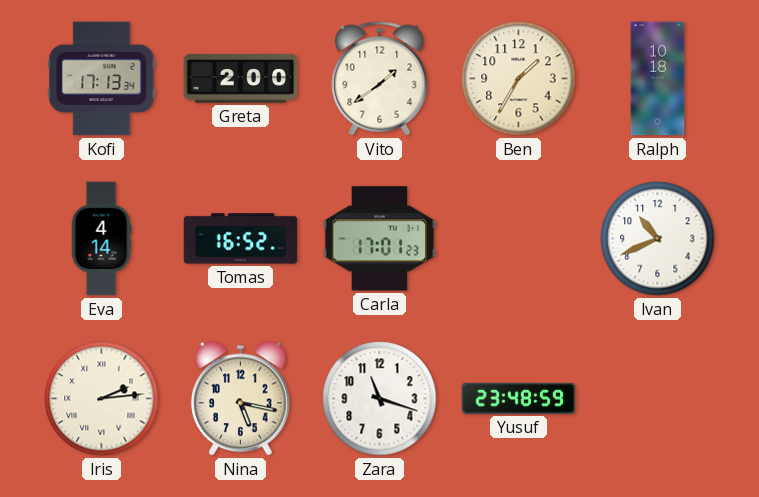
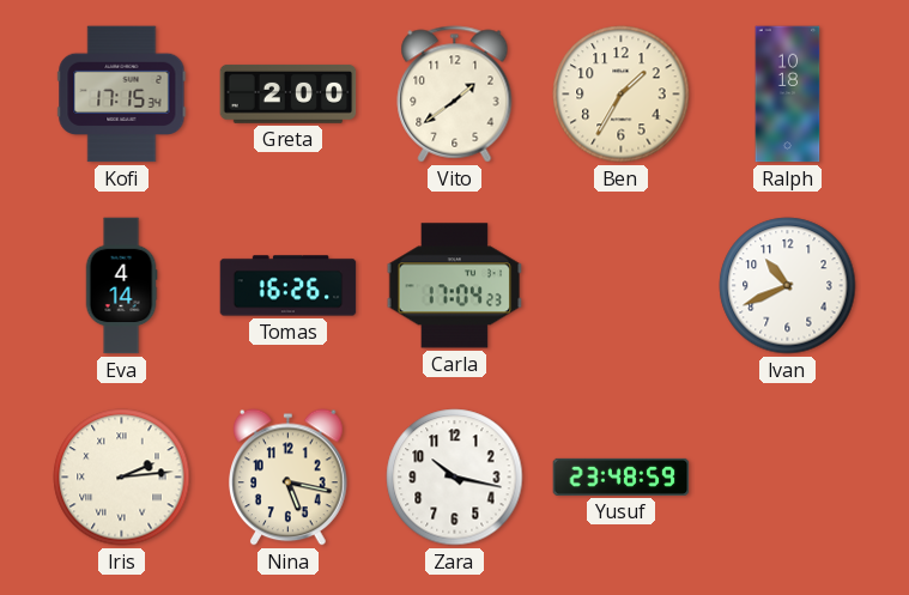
Kofi: 17:13 -> 17:15
Tomas: 16:52 -> 16:26
Carla: 17:01 -> 17:04
Zara: 11:18 -> 10:17
